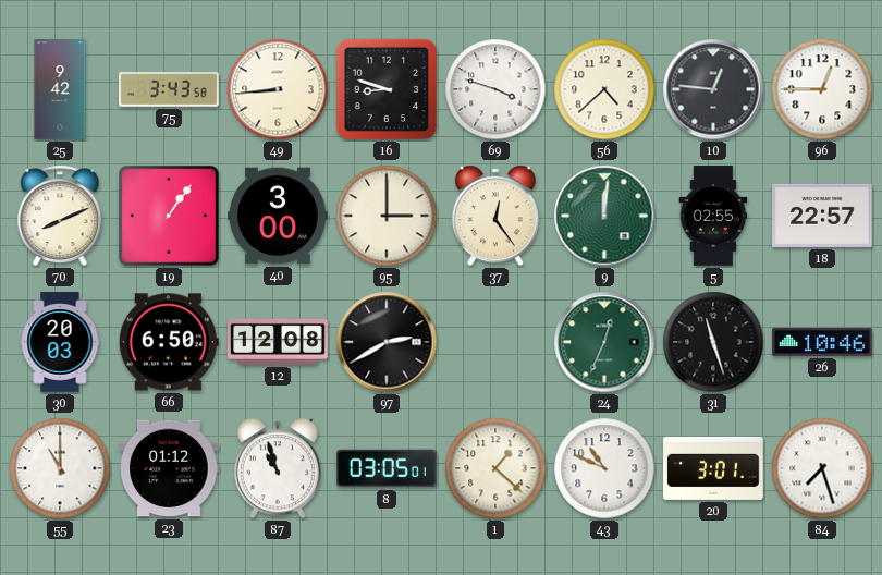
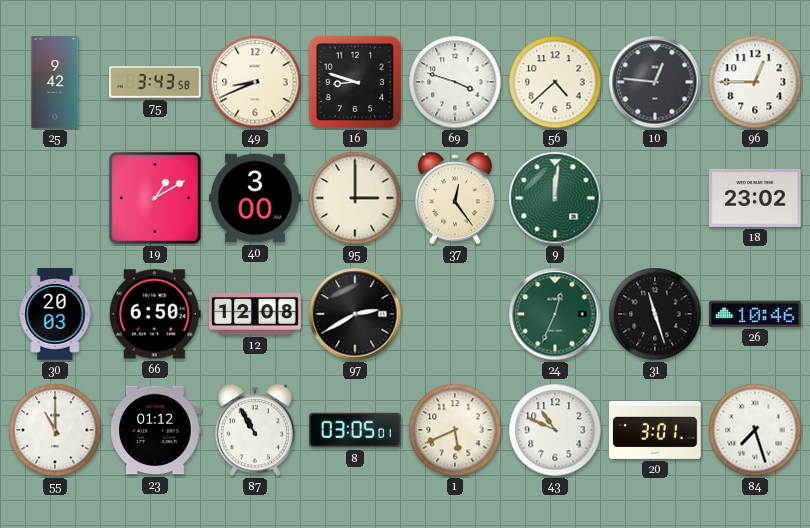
49: 8:44 -> 8:41
70: 8:11 -> none
19: 1:06 -> 1:10
5: 02:55 -> none
18: 22:57 -> 23:02
87: 10:57 -> 10:55
1: 1:22 -> 5:41
